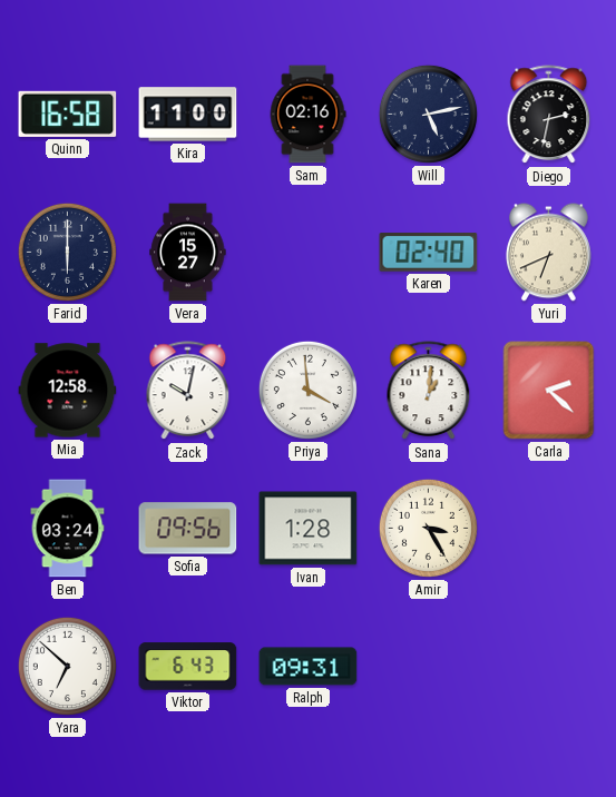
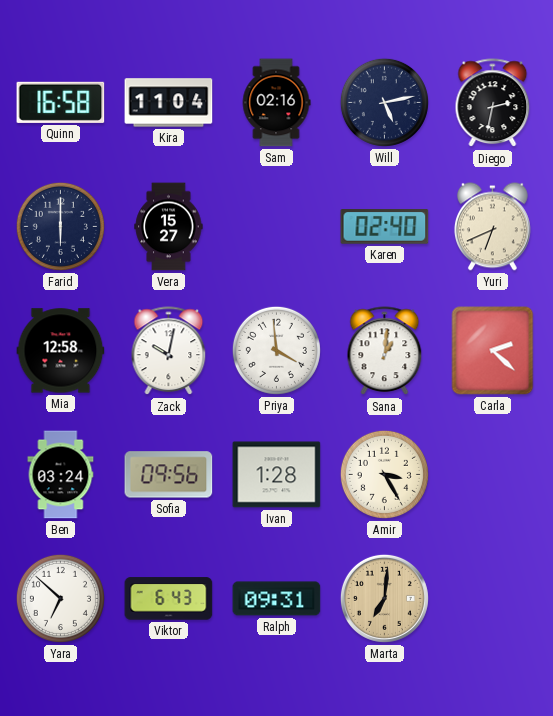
Kira: 11:00 -> 11:04
Marta: none -> 7:01
